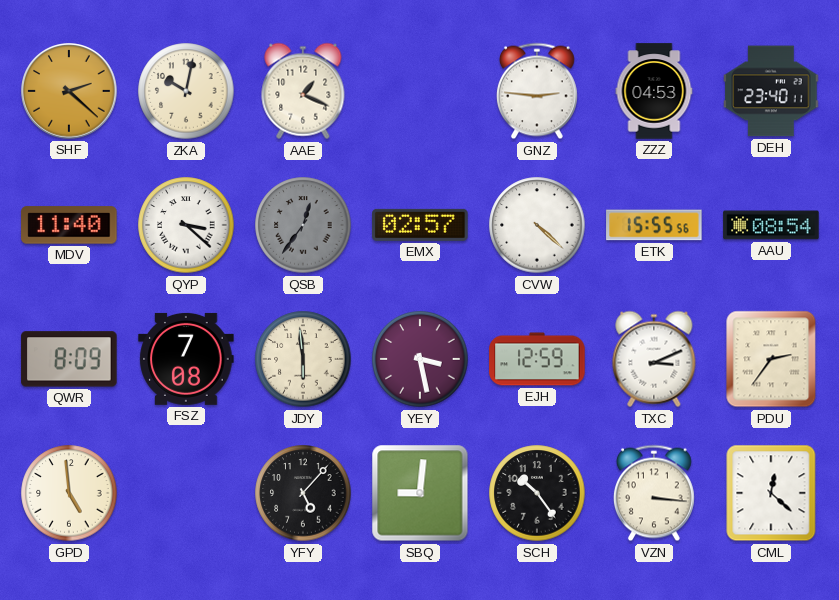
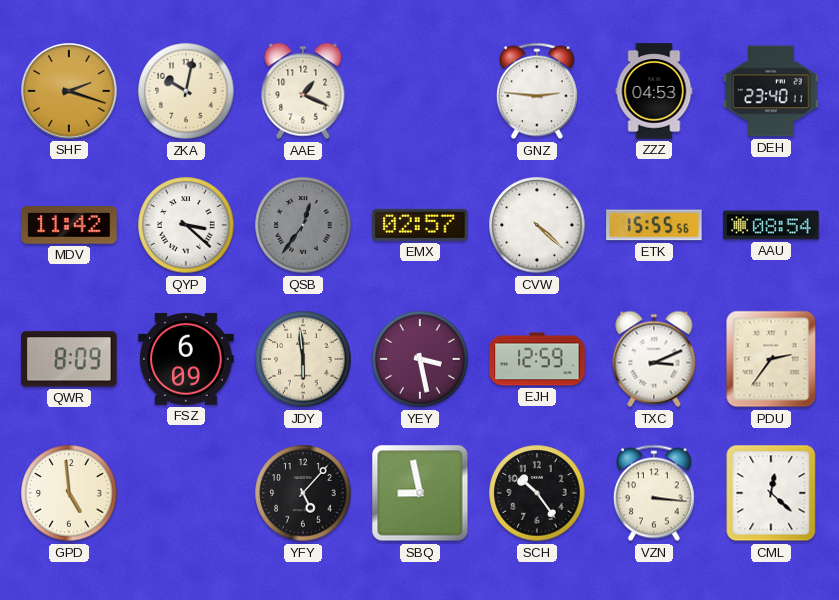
SHF: 2:22 -> 2:18
MDV: 11:40 -> 11:42
FSZ: 7:08 -> 6:09
SBQ: 9:01 -> 8:58
